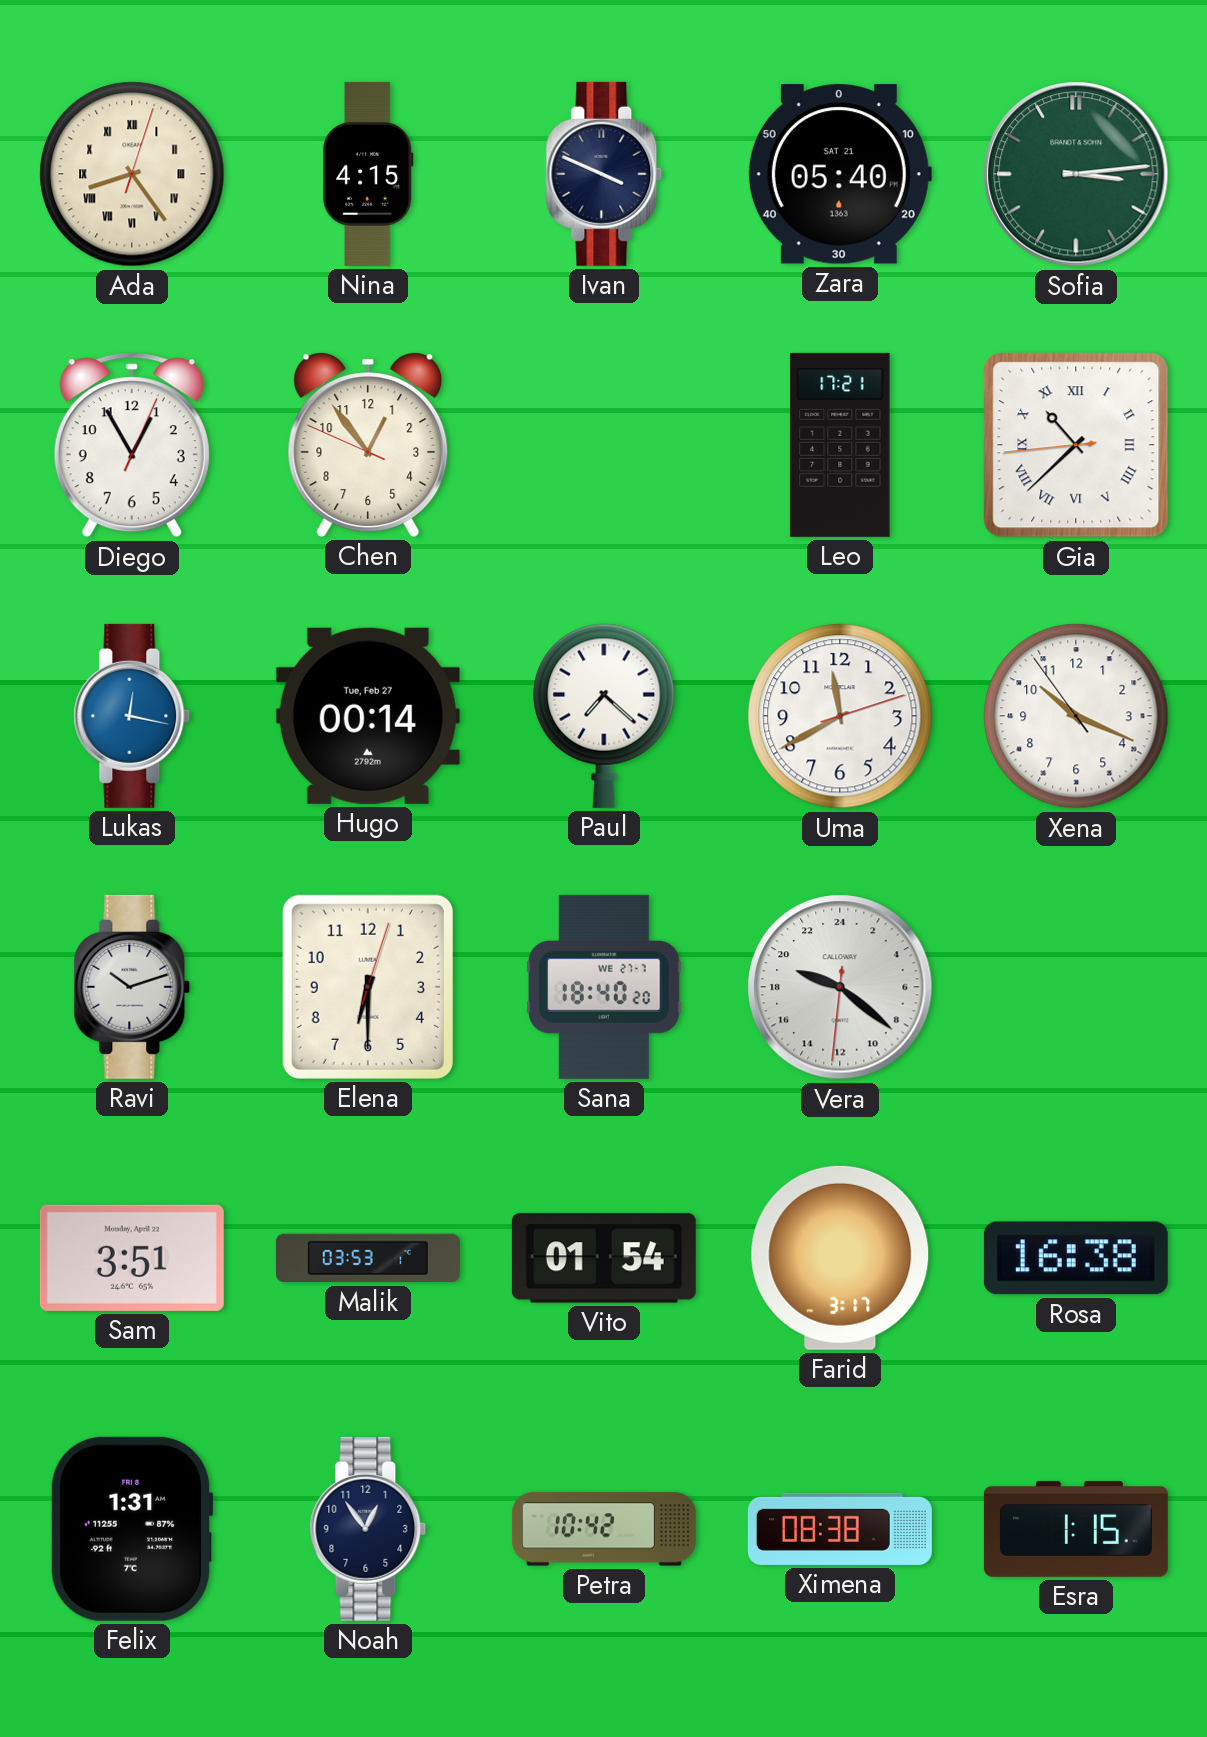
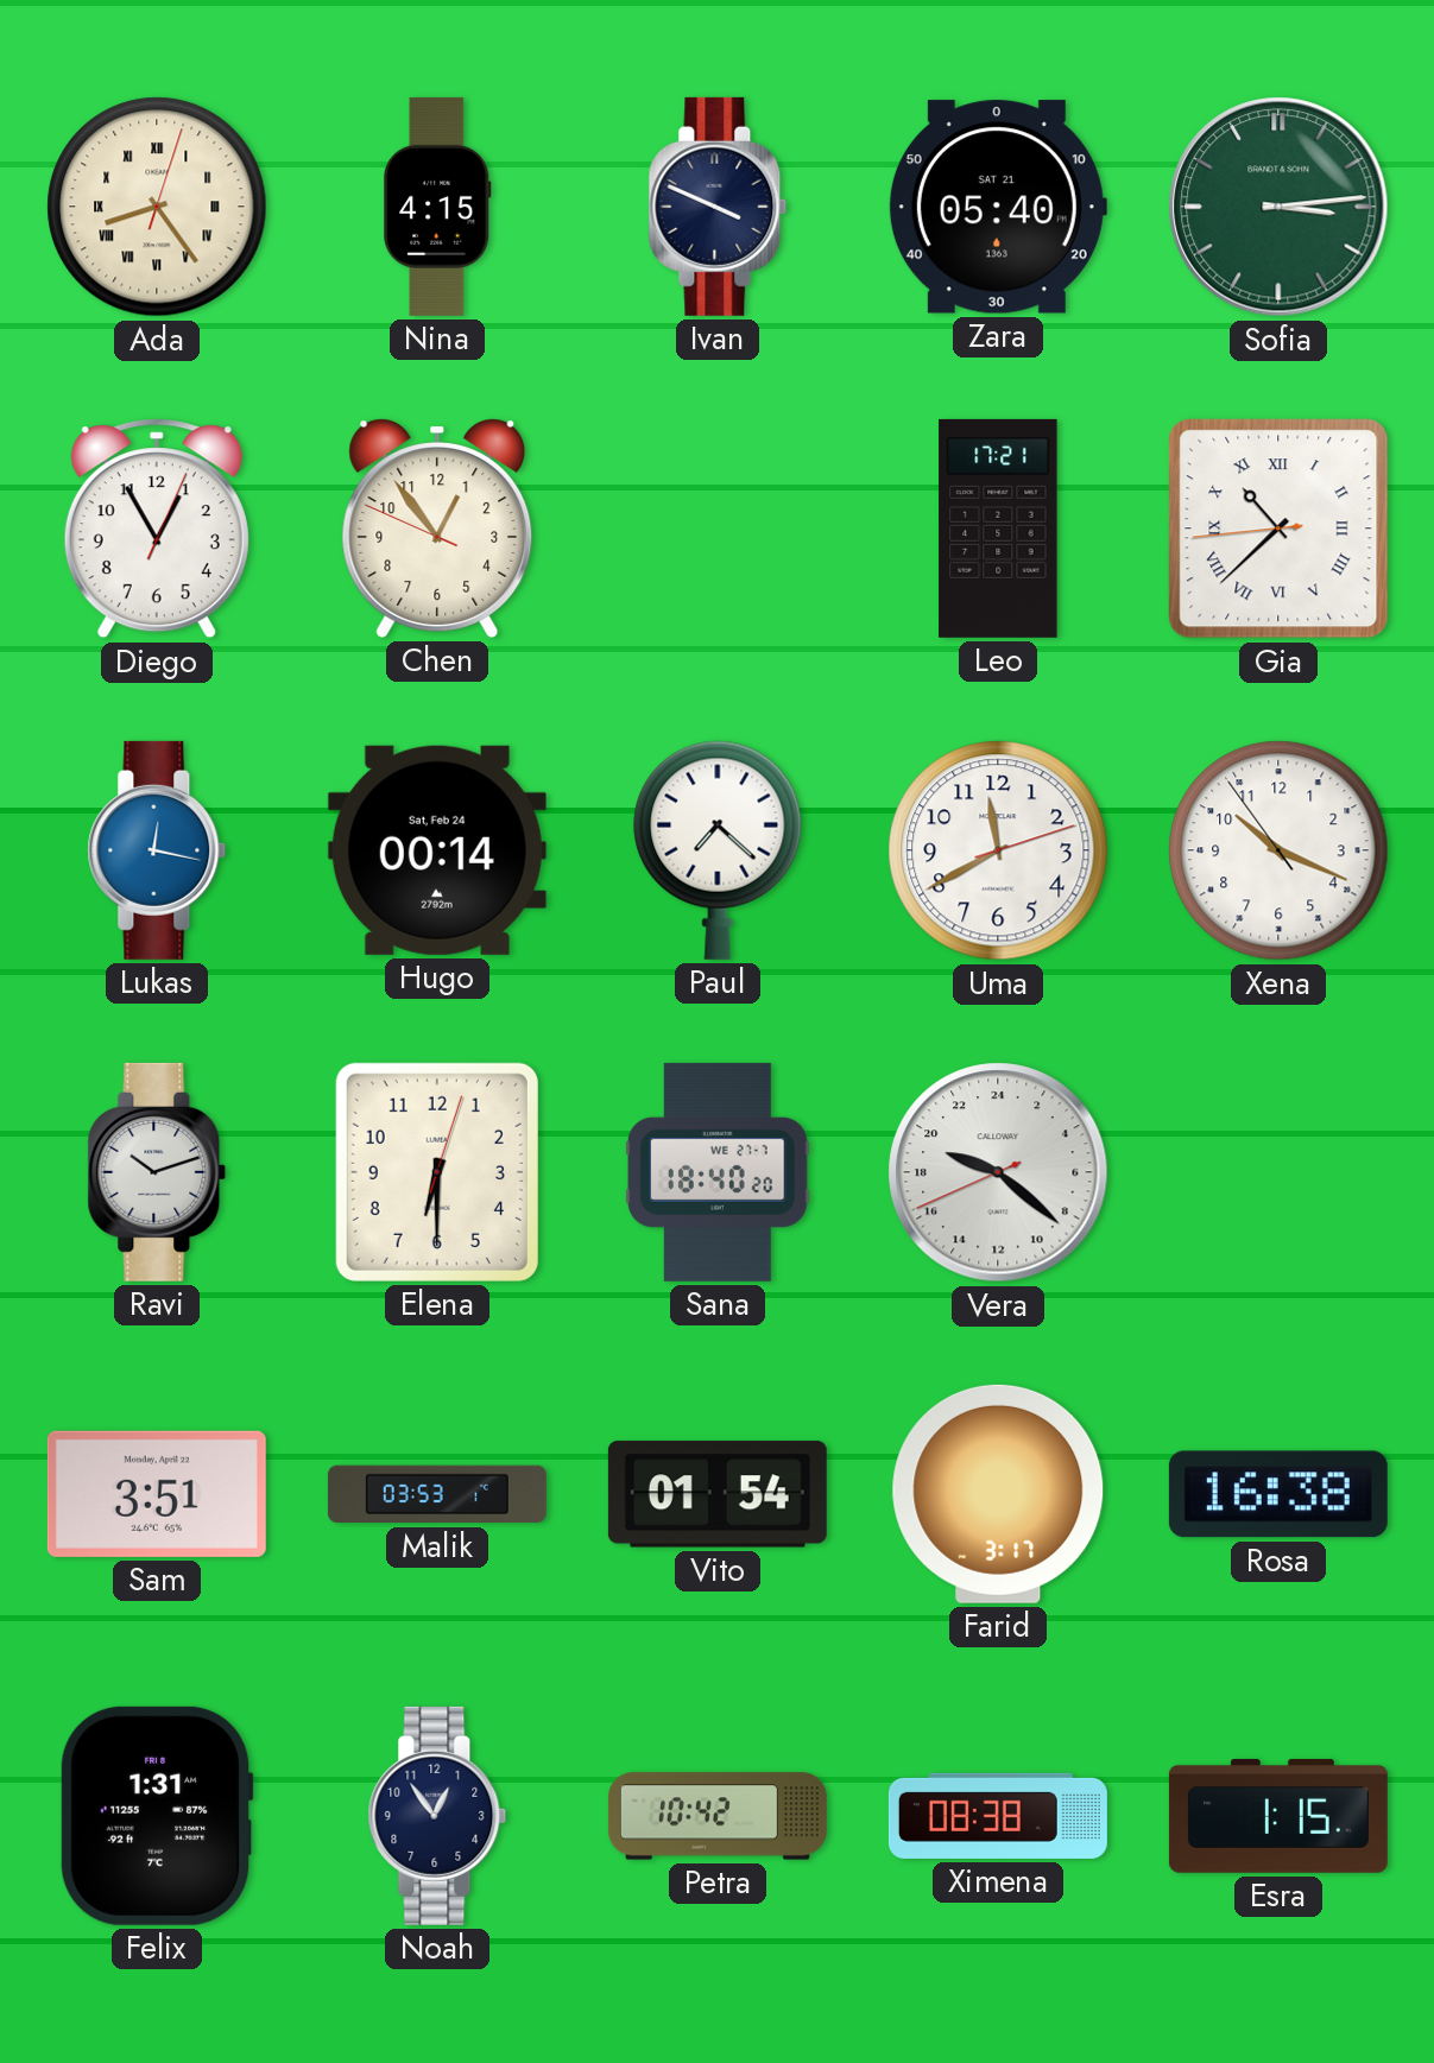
Hugo date: Tue, Feb 27 -> Sat, Feb 24
Vera: 19:21:31 -> 19:21:41
